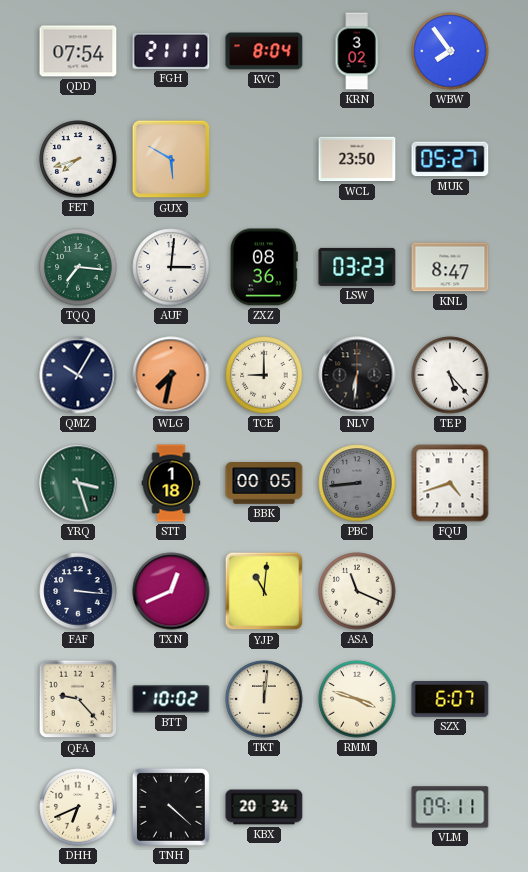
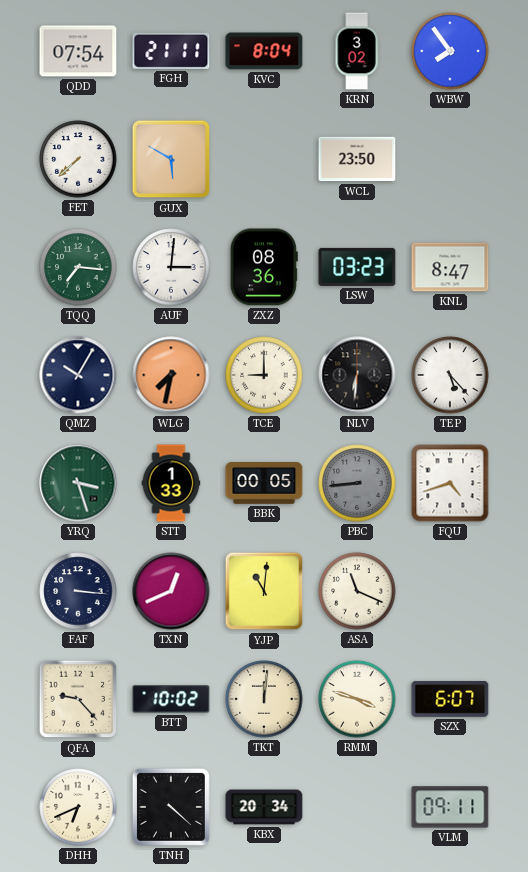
FET: 7:42 -> 7:38
MUK: 05:27 -> none
STT: 1:18 -> 1:33
